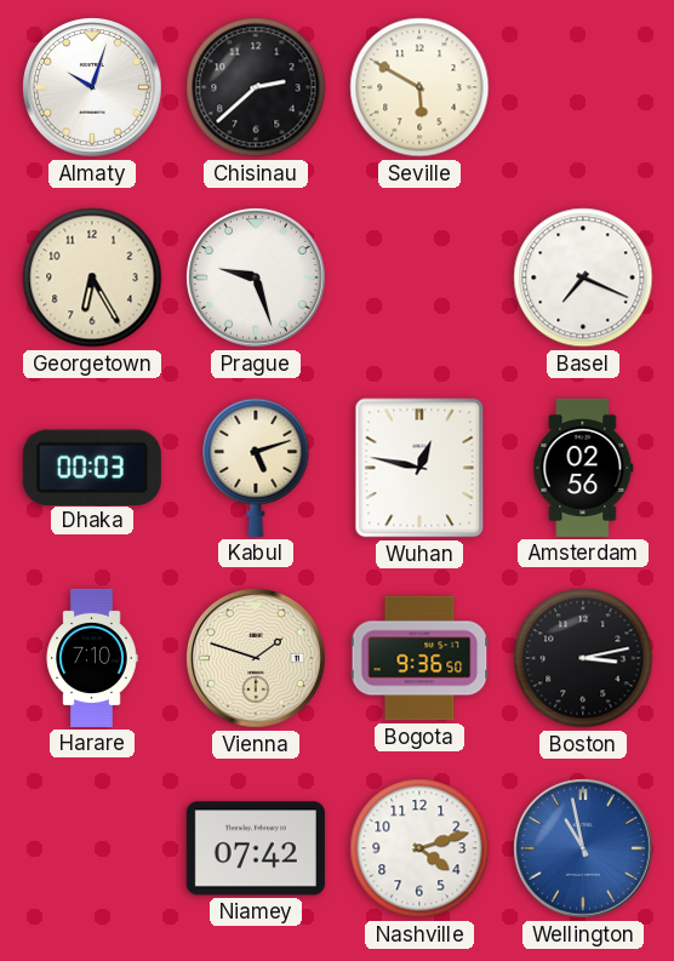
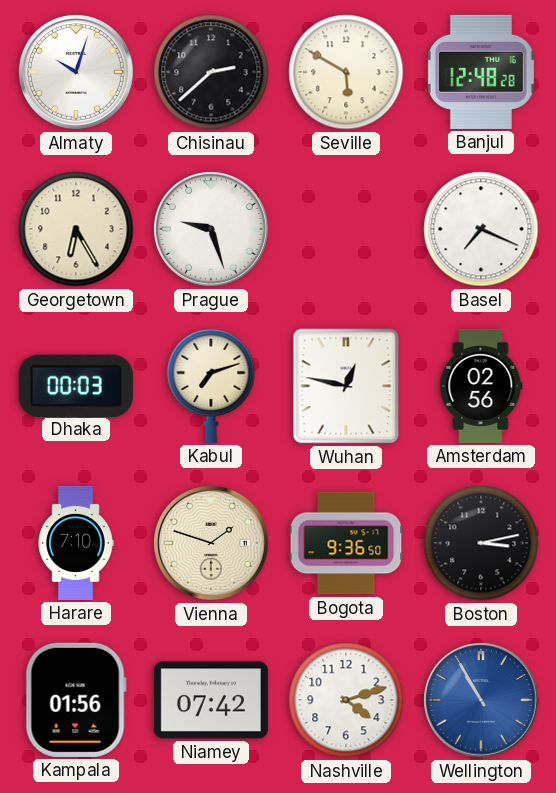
Banjul: none -> 12:48
Kabul: 5:12 -> 7:12
Kampala: none -> 01:56
Wellington: 10:58 -> 10:55
